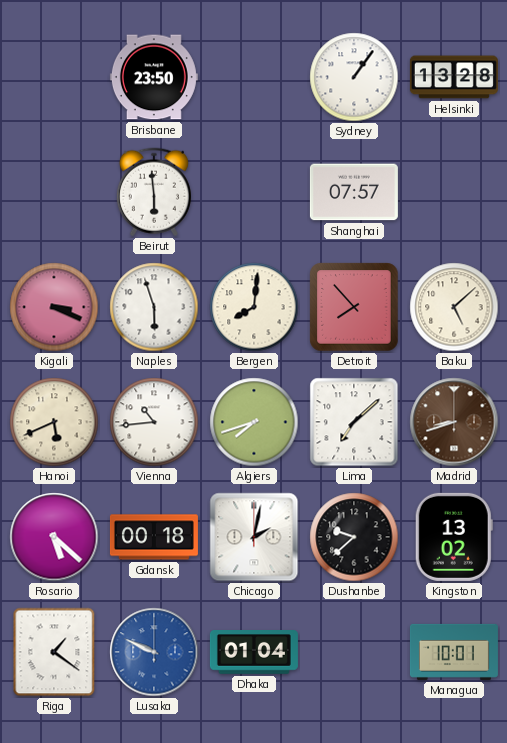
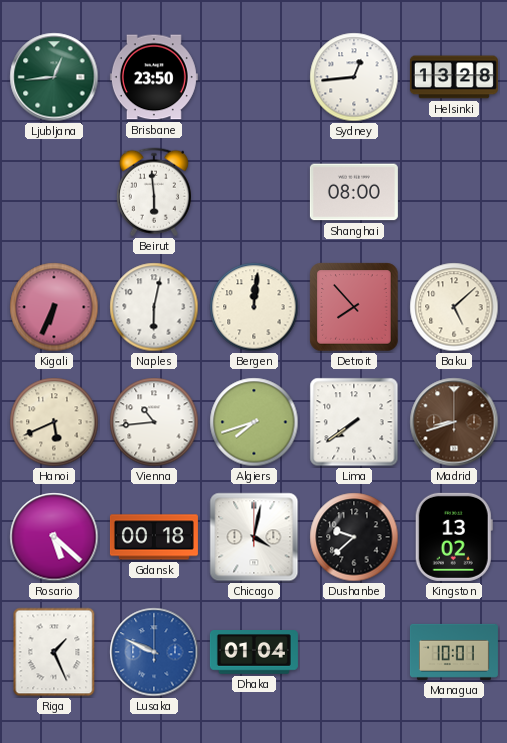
Ljubljana: none -> 12:44
Sydney: 1:06 -> 12:44
Shanghai: 07:57 -> 08:00
Kigali: 3:19 -> 6:34
Naples: 5:57 -> 6:02
Bergen: 8:01 -> 12:01
Lima: 7:08 -> 7:39
Chicago: 2:02 -> 4:02
Riga: 1:21 -> 1:26
